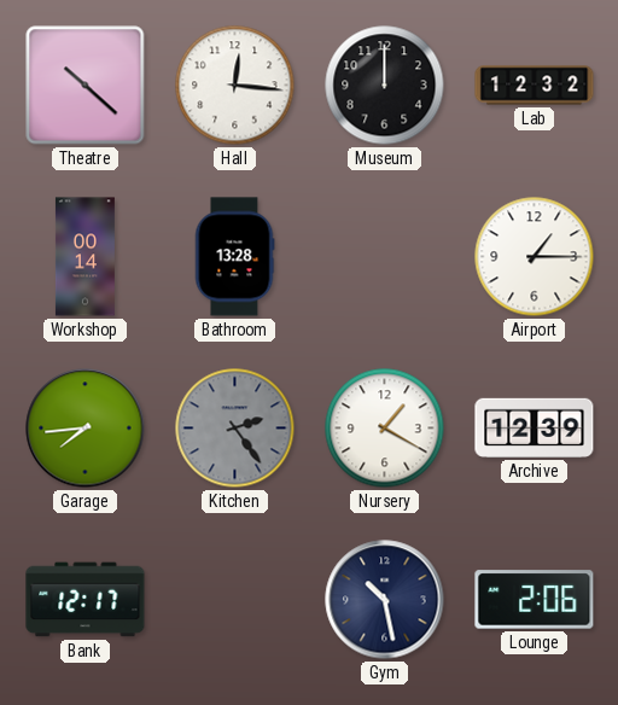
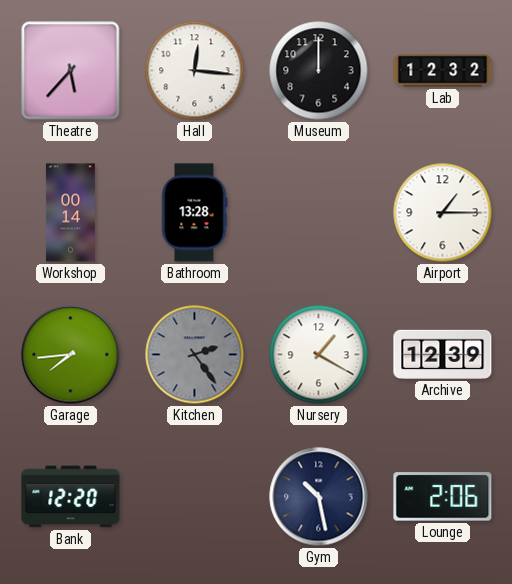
Theatre: 10:22 -> 5:37
Bank: 12:17 -> 12:20
